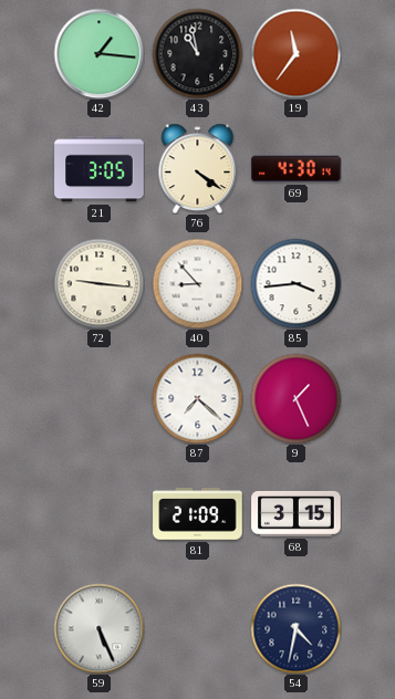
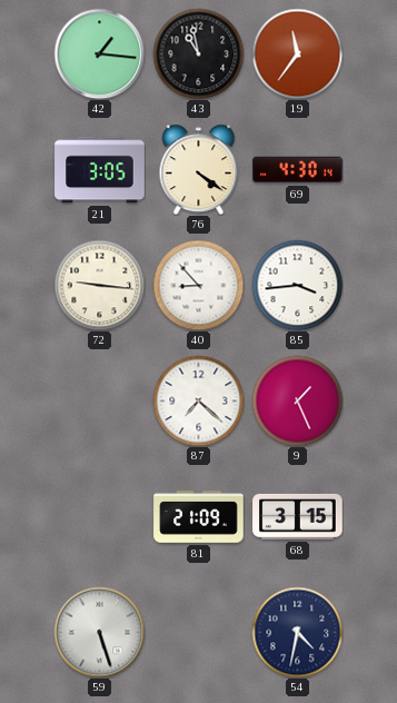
59: 5:26 -> 5:27
